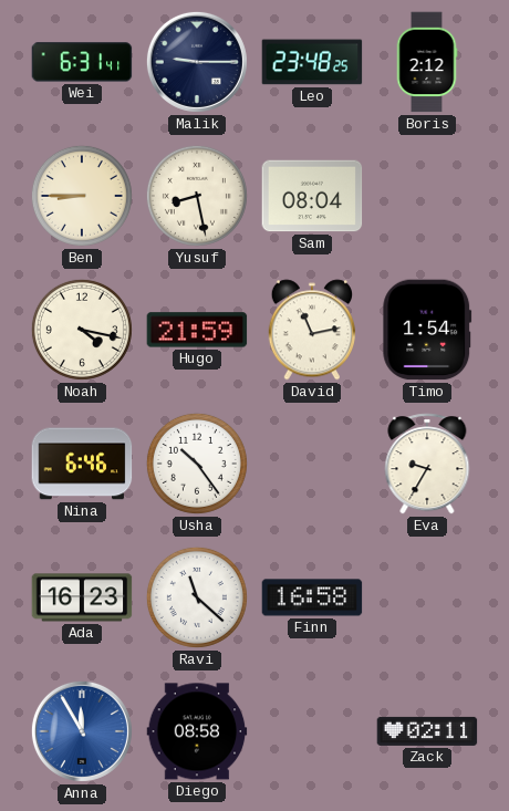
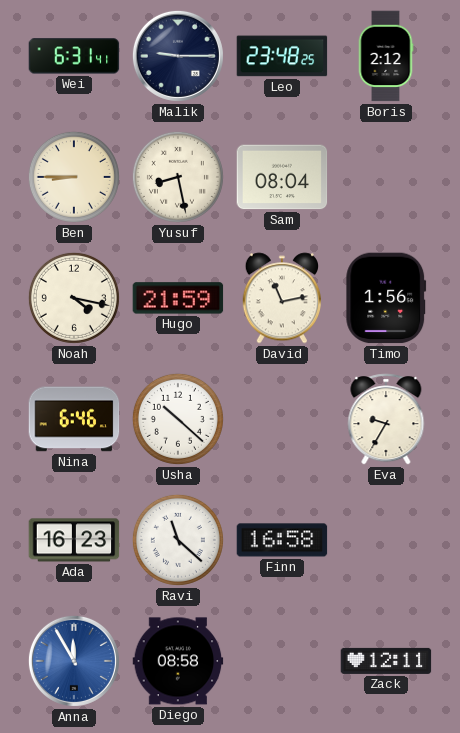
Timo: 1:54 -> 1:56
Usha: 10:24 -> 10:22
Zack: 02:11 -> 12:11
